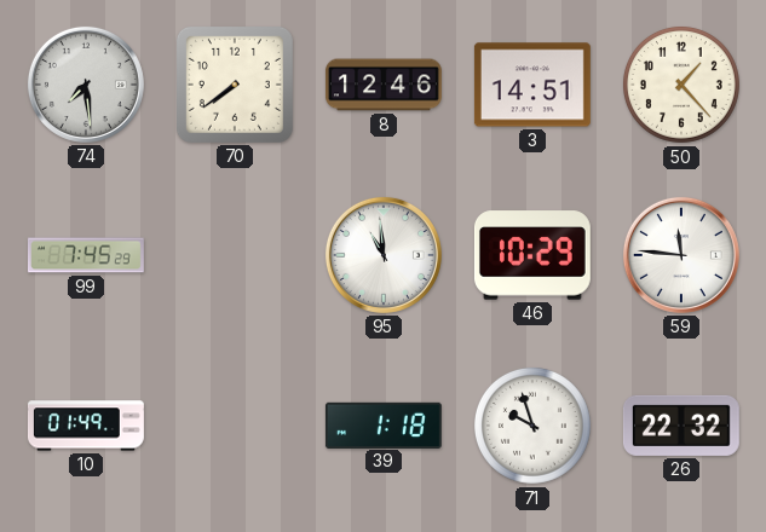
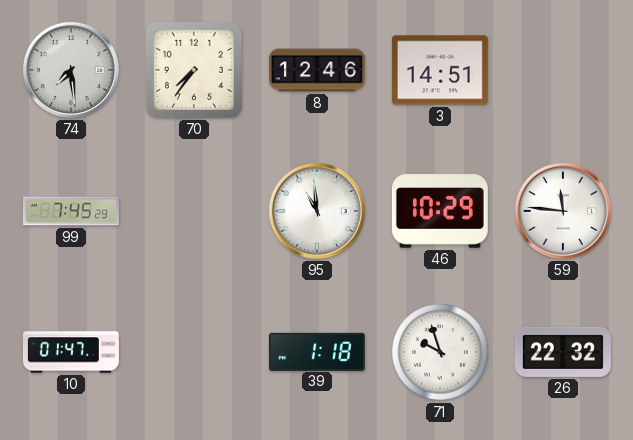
70: 7:39 -> 7:36
50: 1:23 -> none
10: 01:49 -> 01:47
